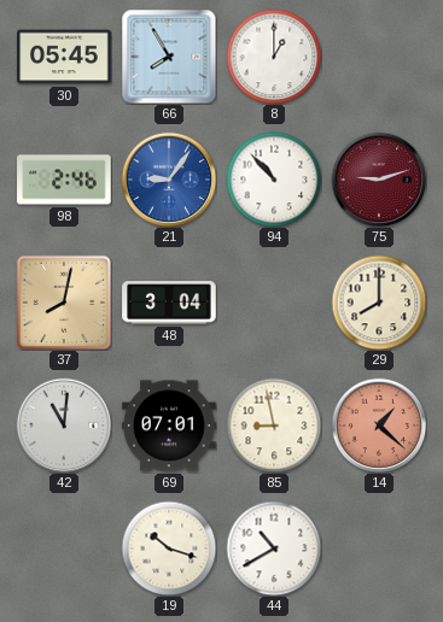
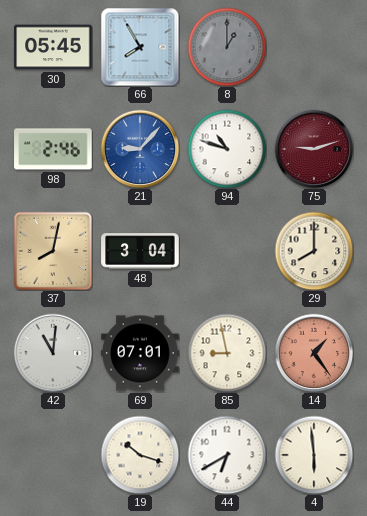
8 dial: white -> grey
21: 9:06 -> 9:07
94: 10:53 -> 10:48
14: 1:22 -> 1:24
44: 10:40 -> 6:40
4: none -> 5:59
